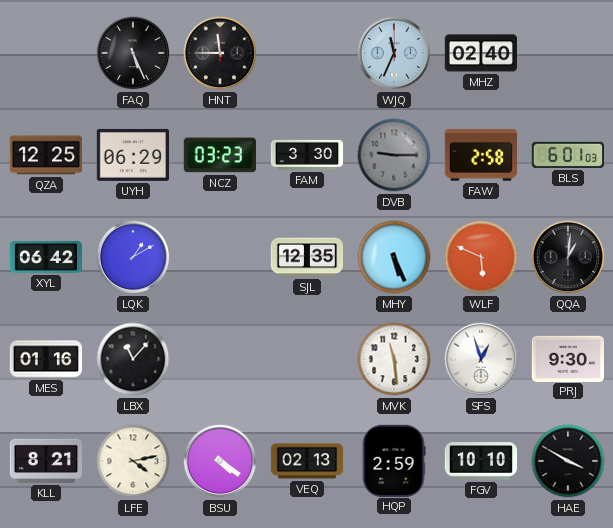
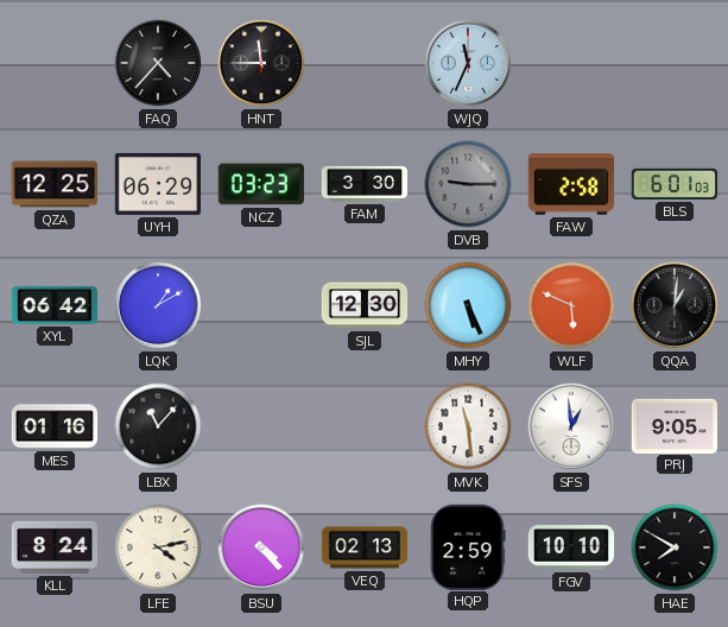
FAQ: 5:26 -> 4:37
MHZ: 02:40 -> none
SJL: 12:35 -> 12:30
SFS: 12:57 -> 12:59
PRJ: 9:30 -> 9:05
KLL: 8:21 -> 8:24
BSU: 4:21 -> 4:23
HAE: 3:50 -> 7:50
